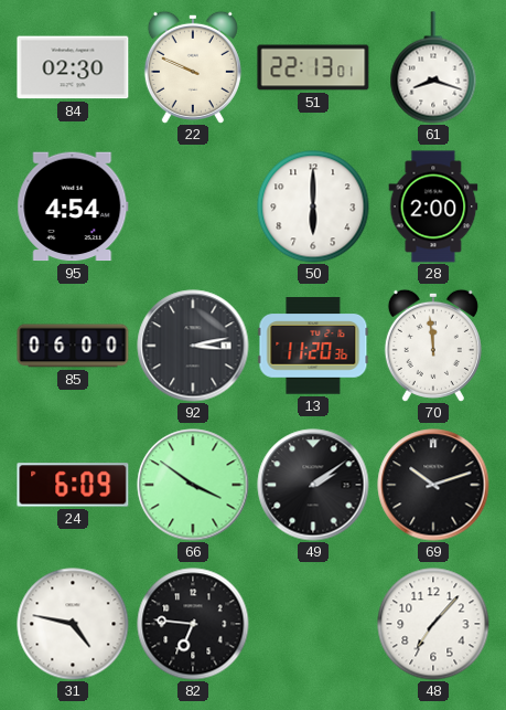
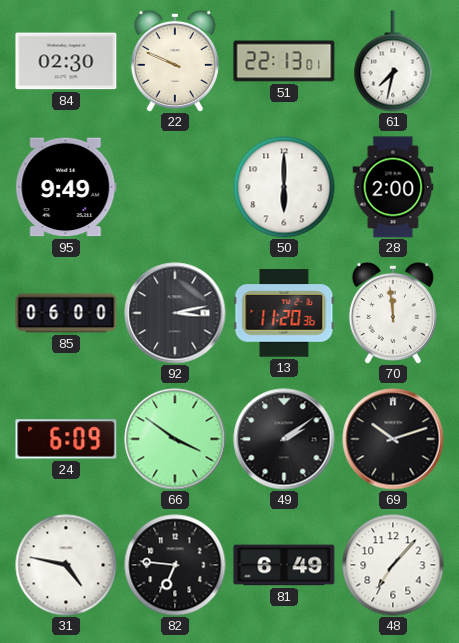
61: 8:18 -> 7:32
95: 4:54 -> 9:49
81: none -> 6:49
